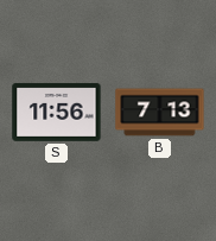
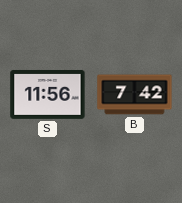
B: 7:13 -> 7:42
